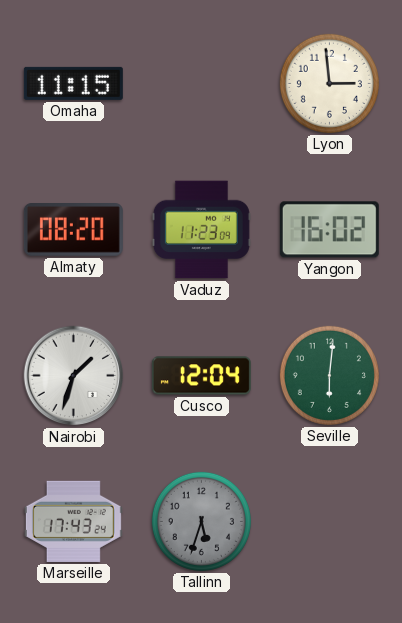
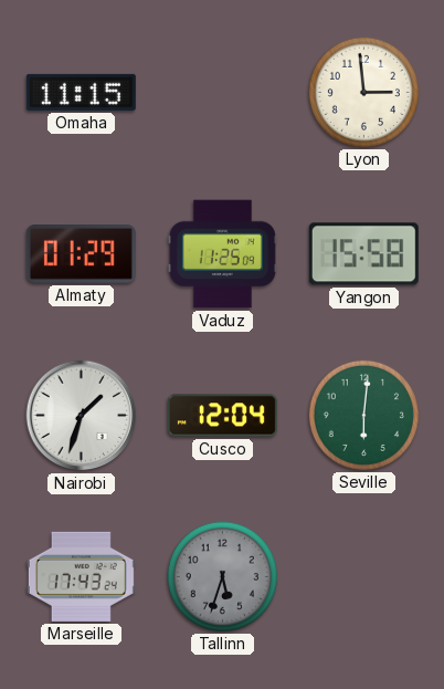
Almaty: 08:20 -> 01:29
Vaduz: 11:23 -> 11:25
Yangon: 16:02 -> 15:58
